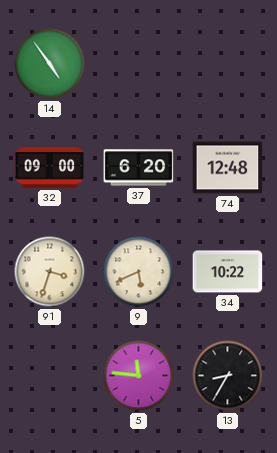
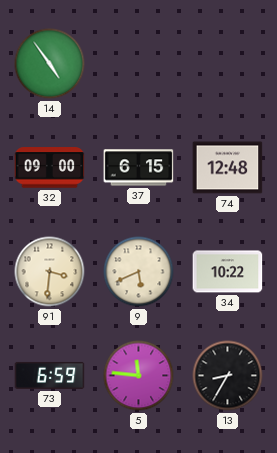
37: 6:20 -> 6:15
91: 3:33 -> 3:31
73: none -> 6:59
